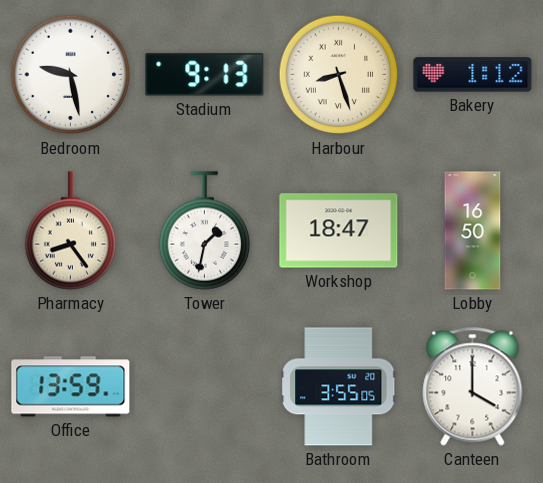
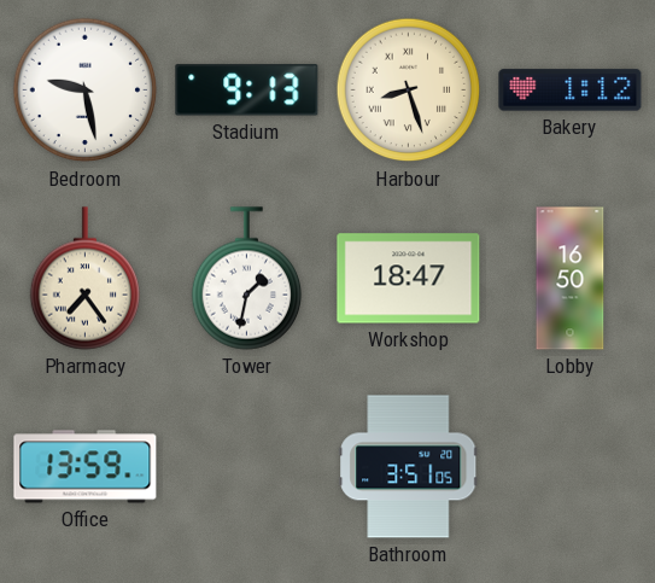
Pharmacy: 8:24 -> 7:24
Bathroom: 3:55 -> 3:51
Canteen: 4:00 -> none
